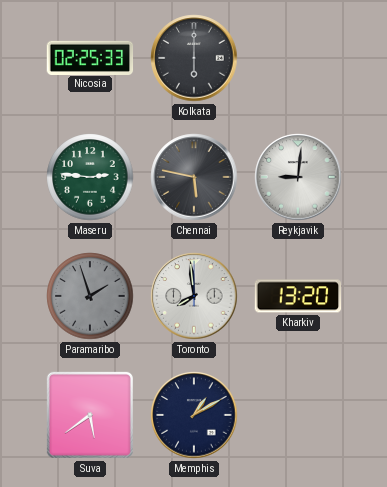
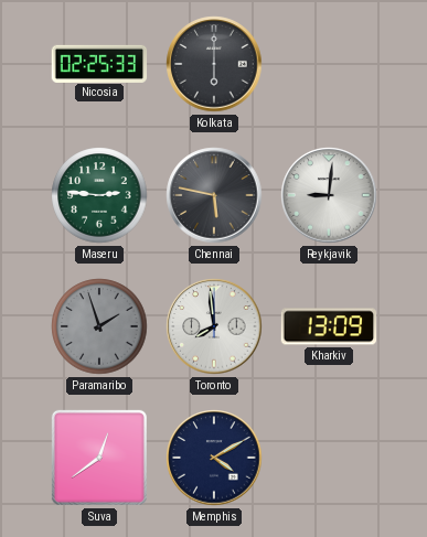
Kharkiv: 13:20 -> 13:09
Suva: 5:39 -> 12:39
Memphis: 1:10 -> 4:10
